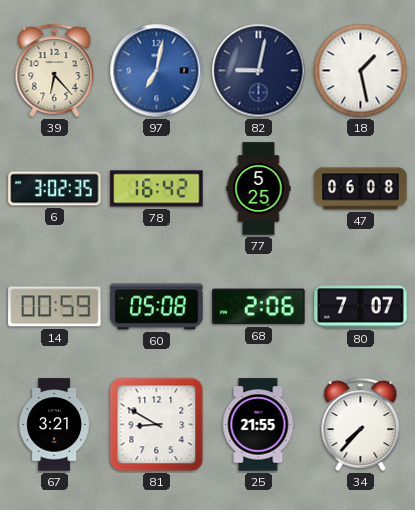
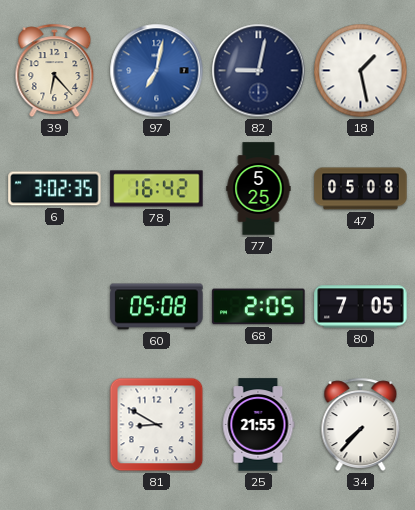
47: 06:08 -> 05:08
14: 00:59 -> none
68: 2:06 -> 2:05
80: 7:07 -> 7:05
67: 3:21 -> none
